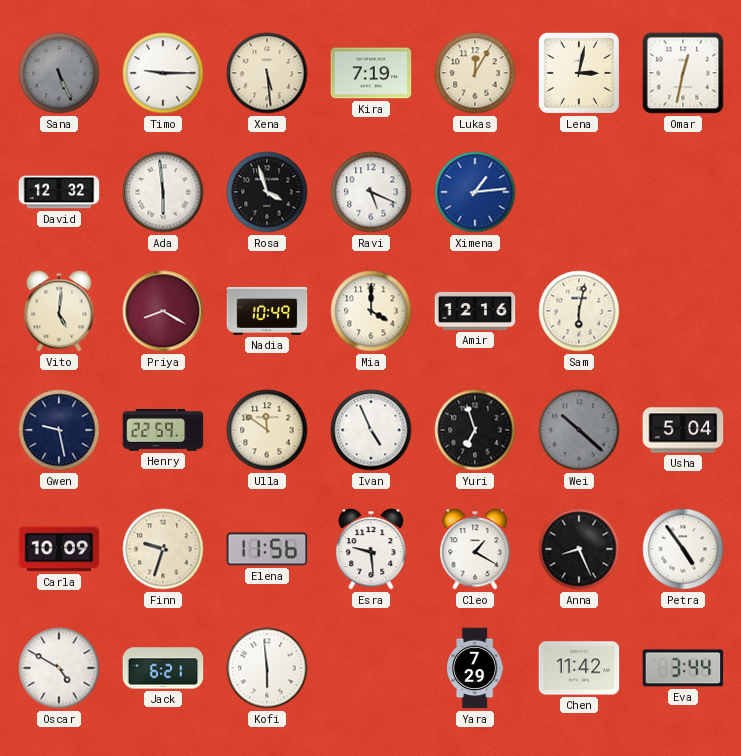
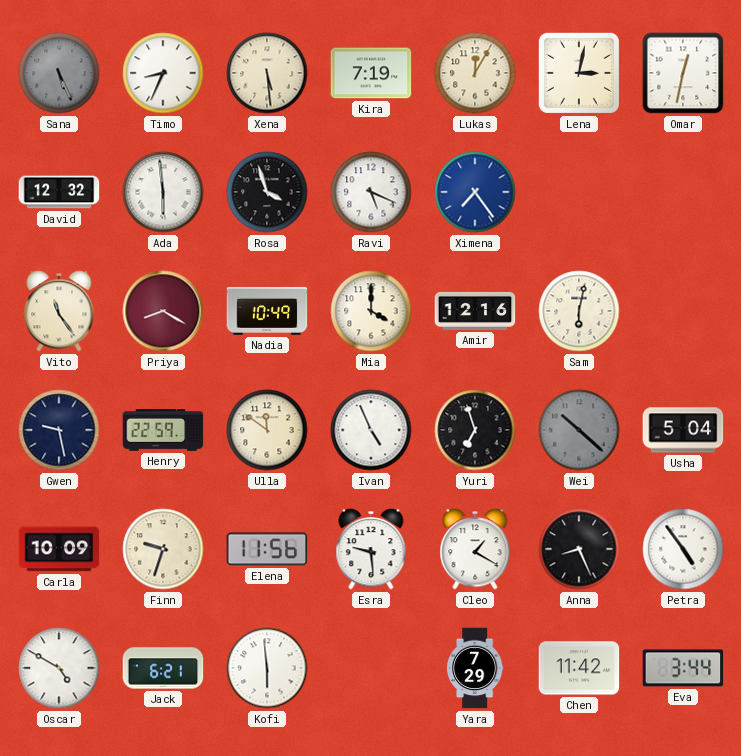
Timo: 9:15 -> 8:34
Ximena: 1:14 -> 7:24
Vito: 5:01 -> 11:24
